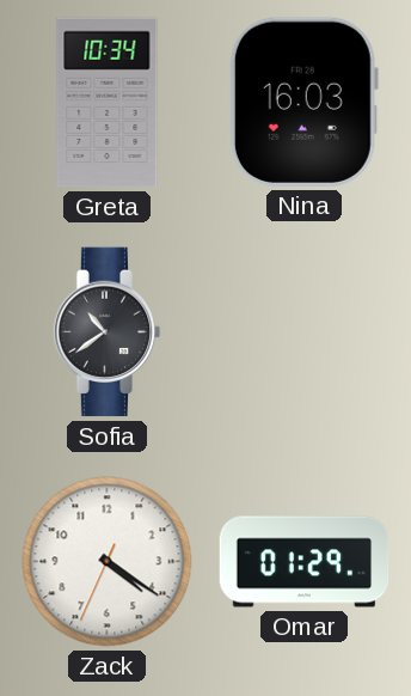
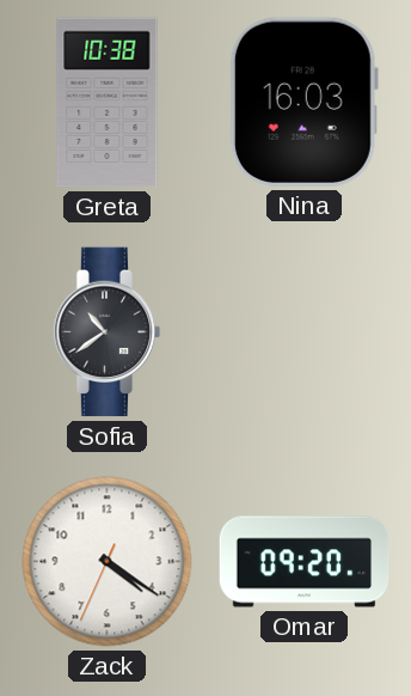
Greta: 10:34 -> 10:38
Omar: 01:29 -> 09:20
